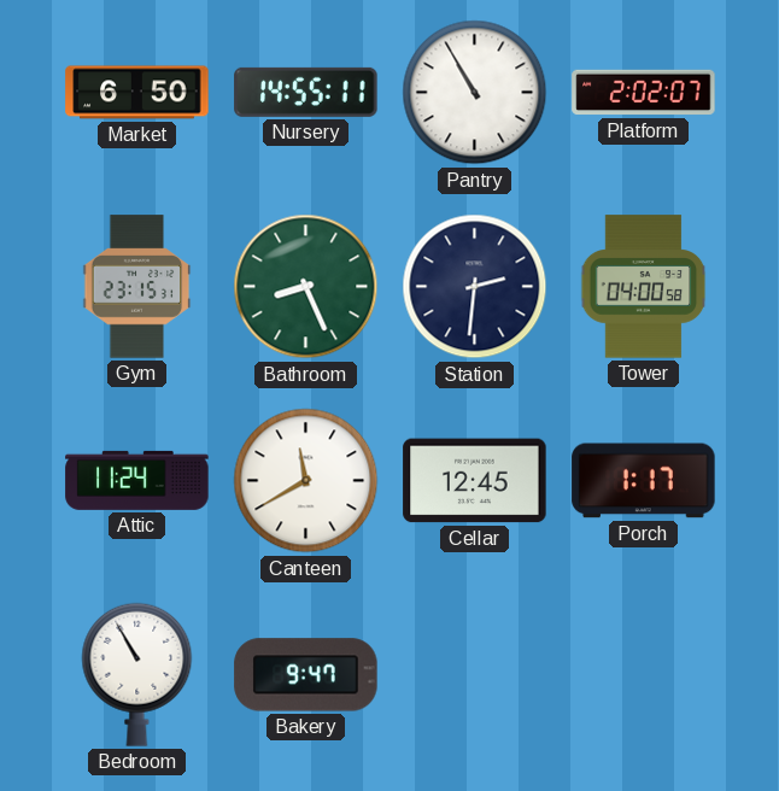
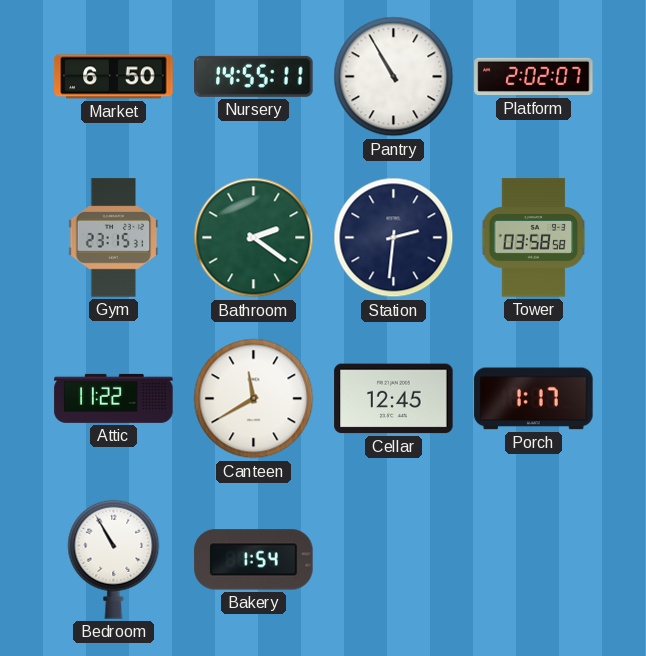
Bathroom: 8:26 -> 2:21
Tower: 04:00 -> 03:58
Attic: 11:24 -> 11:22
Bakery: 9:47 -> 1:54
